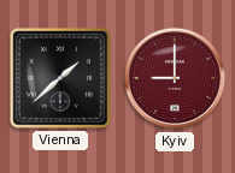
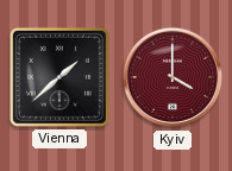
Kyiv: 9:00 -> 4:00
